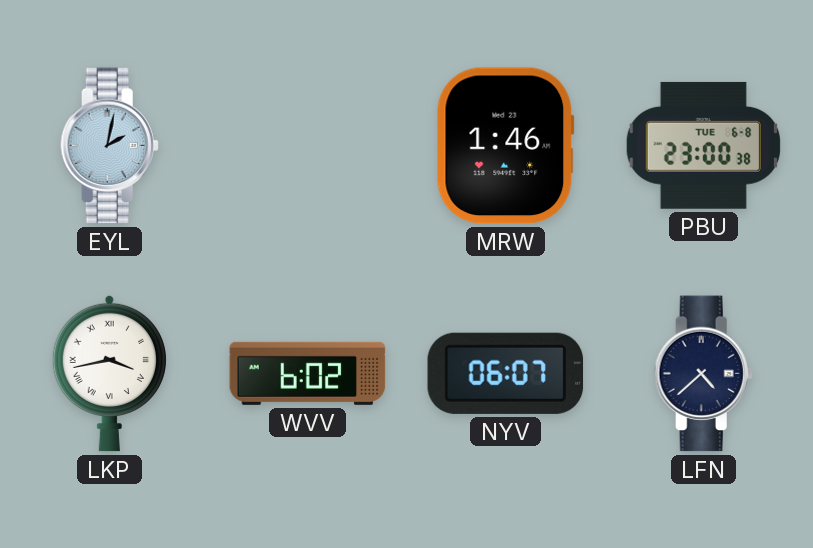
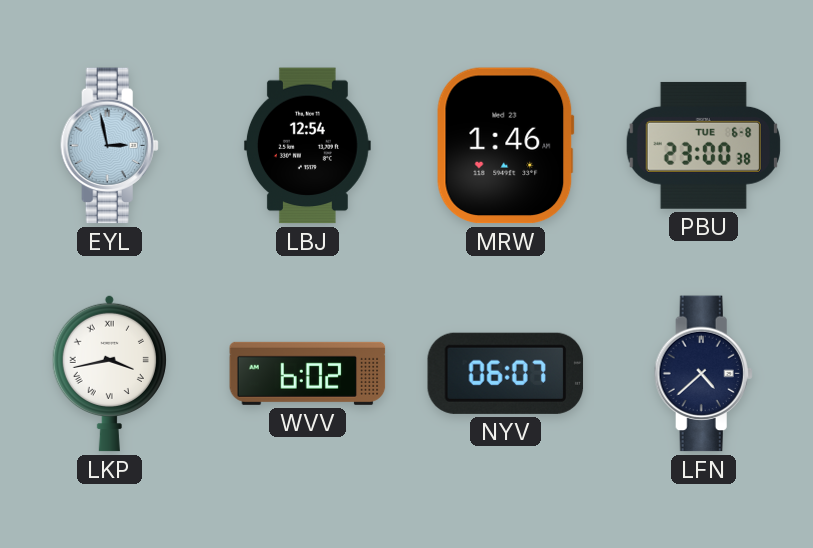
EYL: 2:02 -> 2:58
LBJ: none -> 12:54
